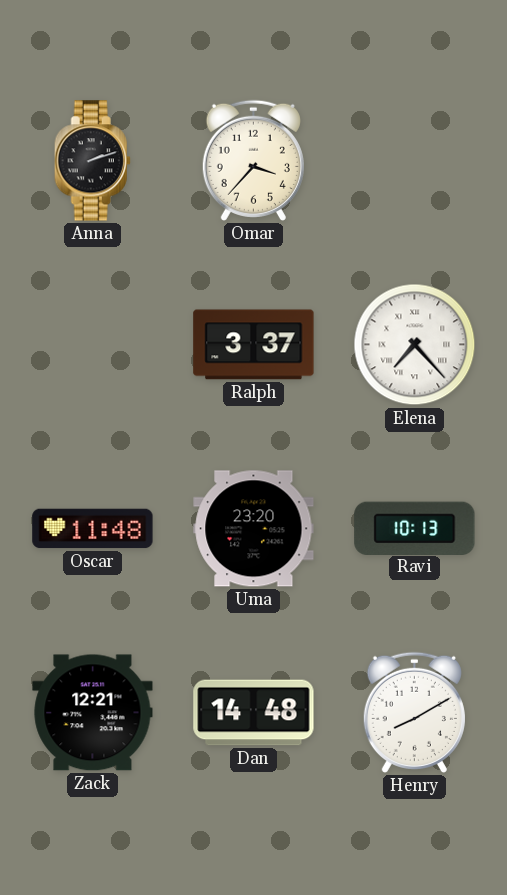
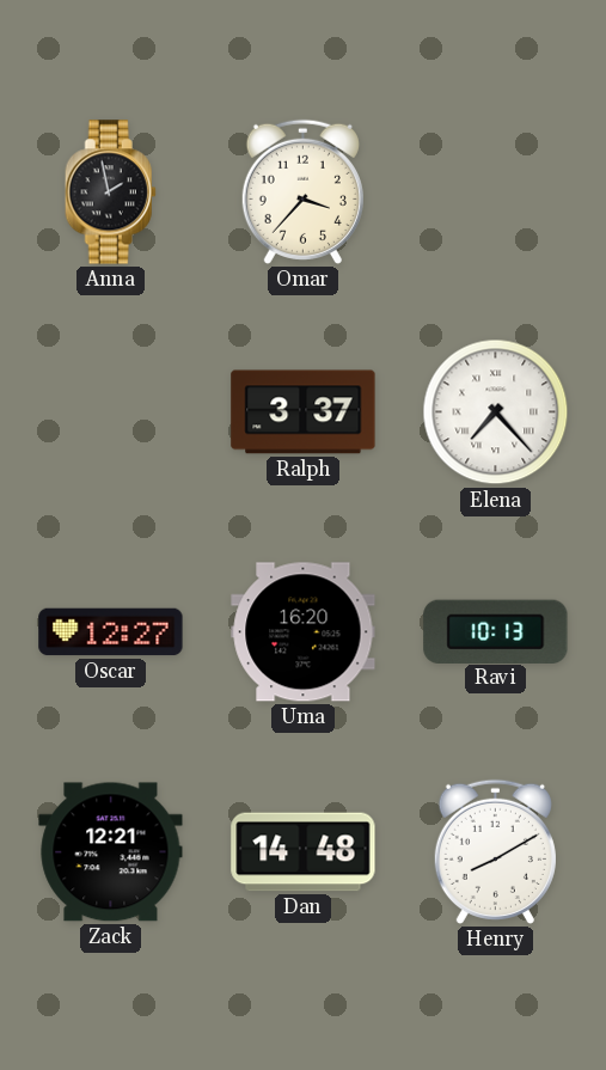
Anna: 2:12 -> 1:58
Oscar: 11:48 -> 12:27
Uma: 23:20 -> 16:20
